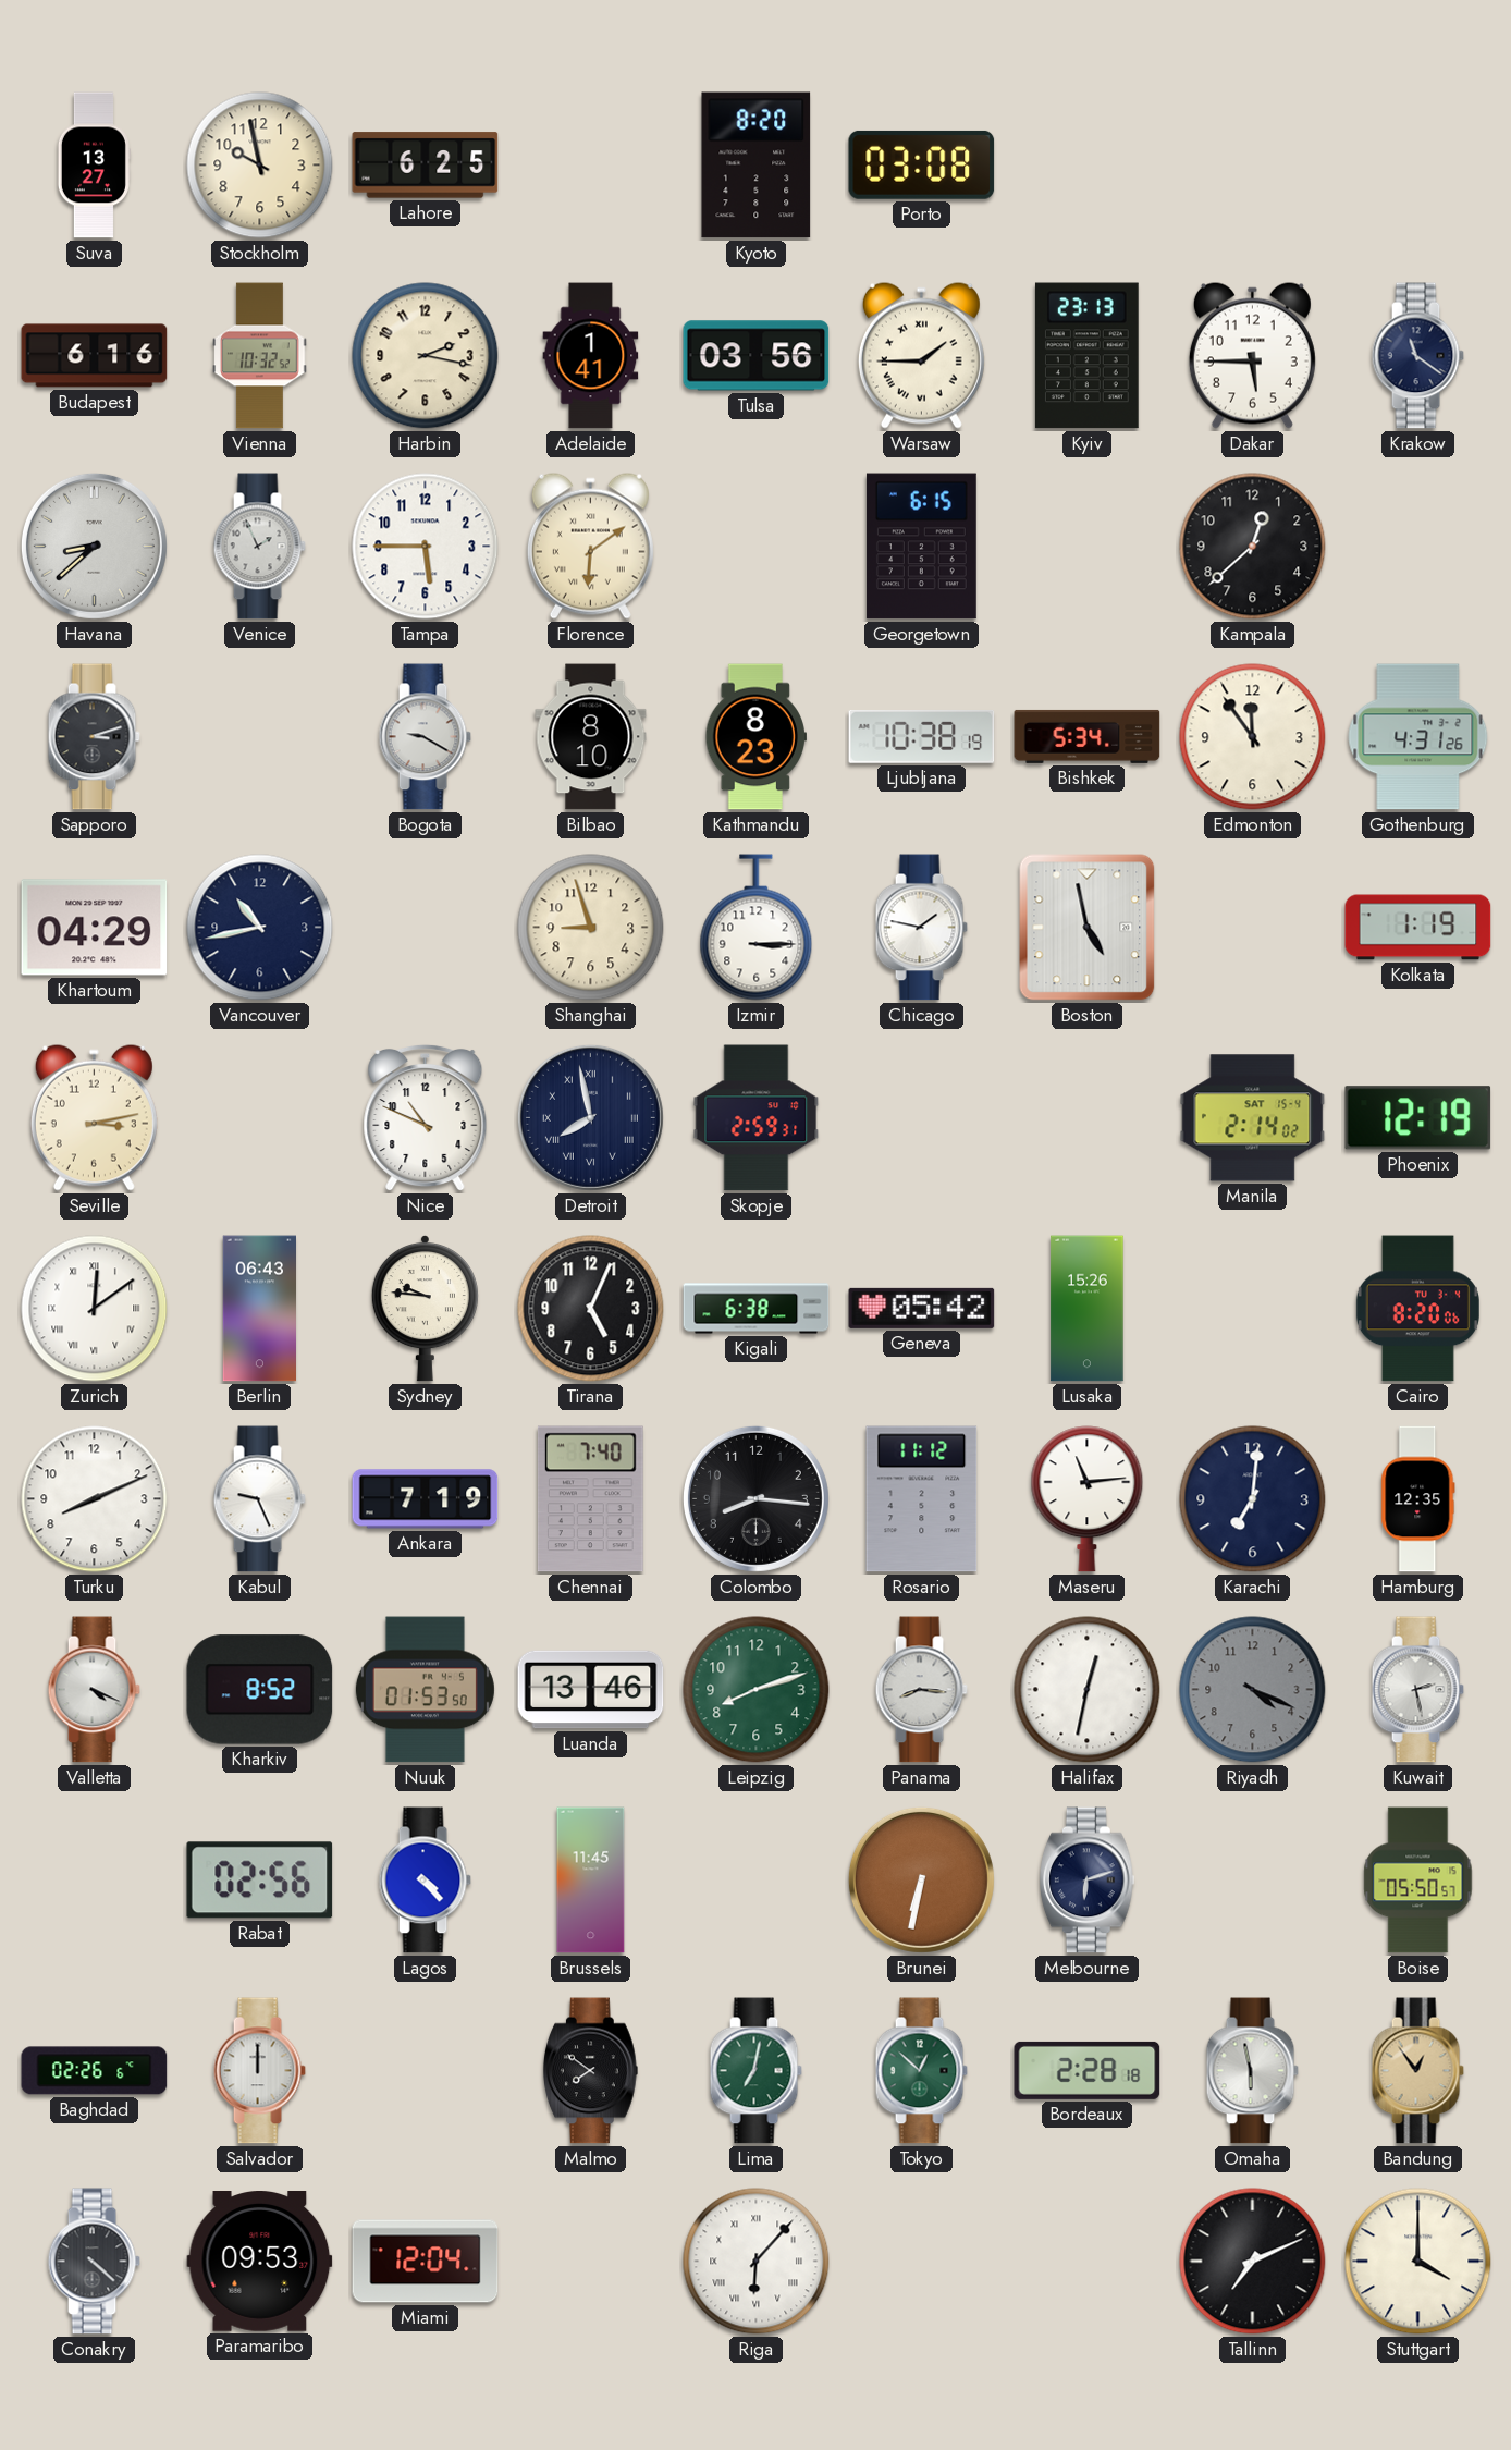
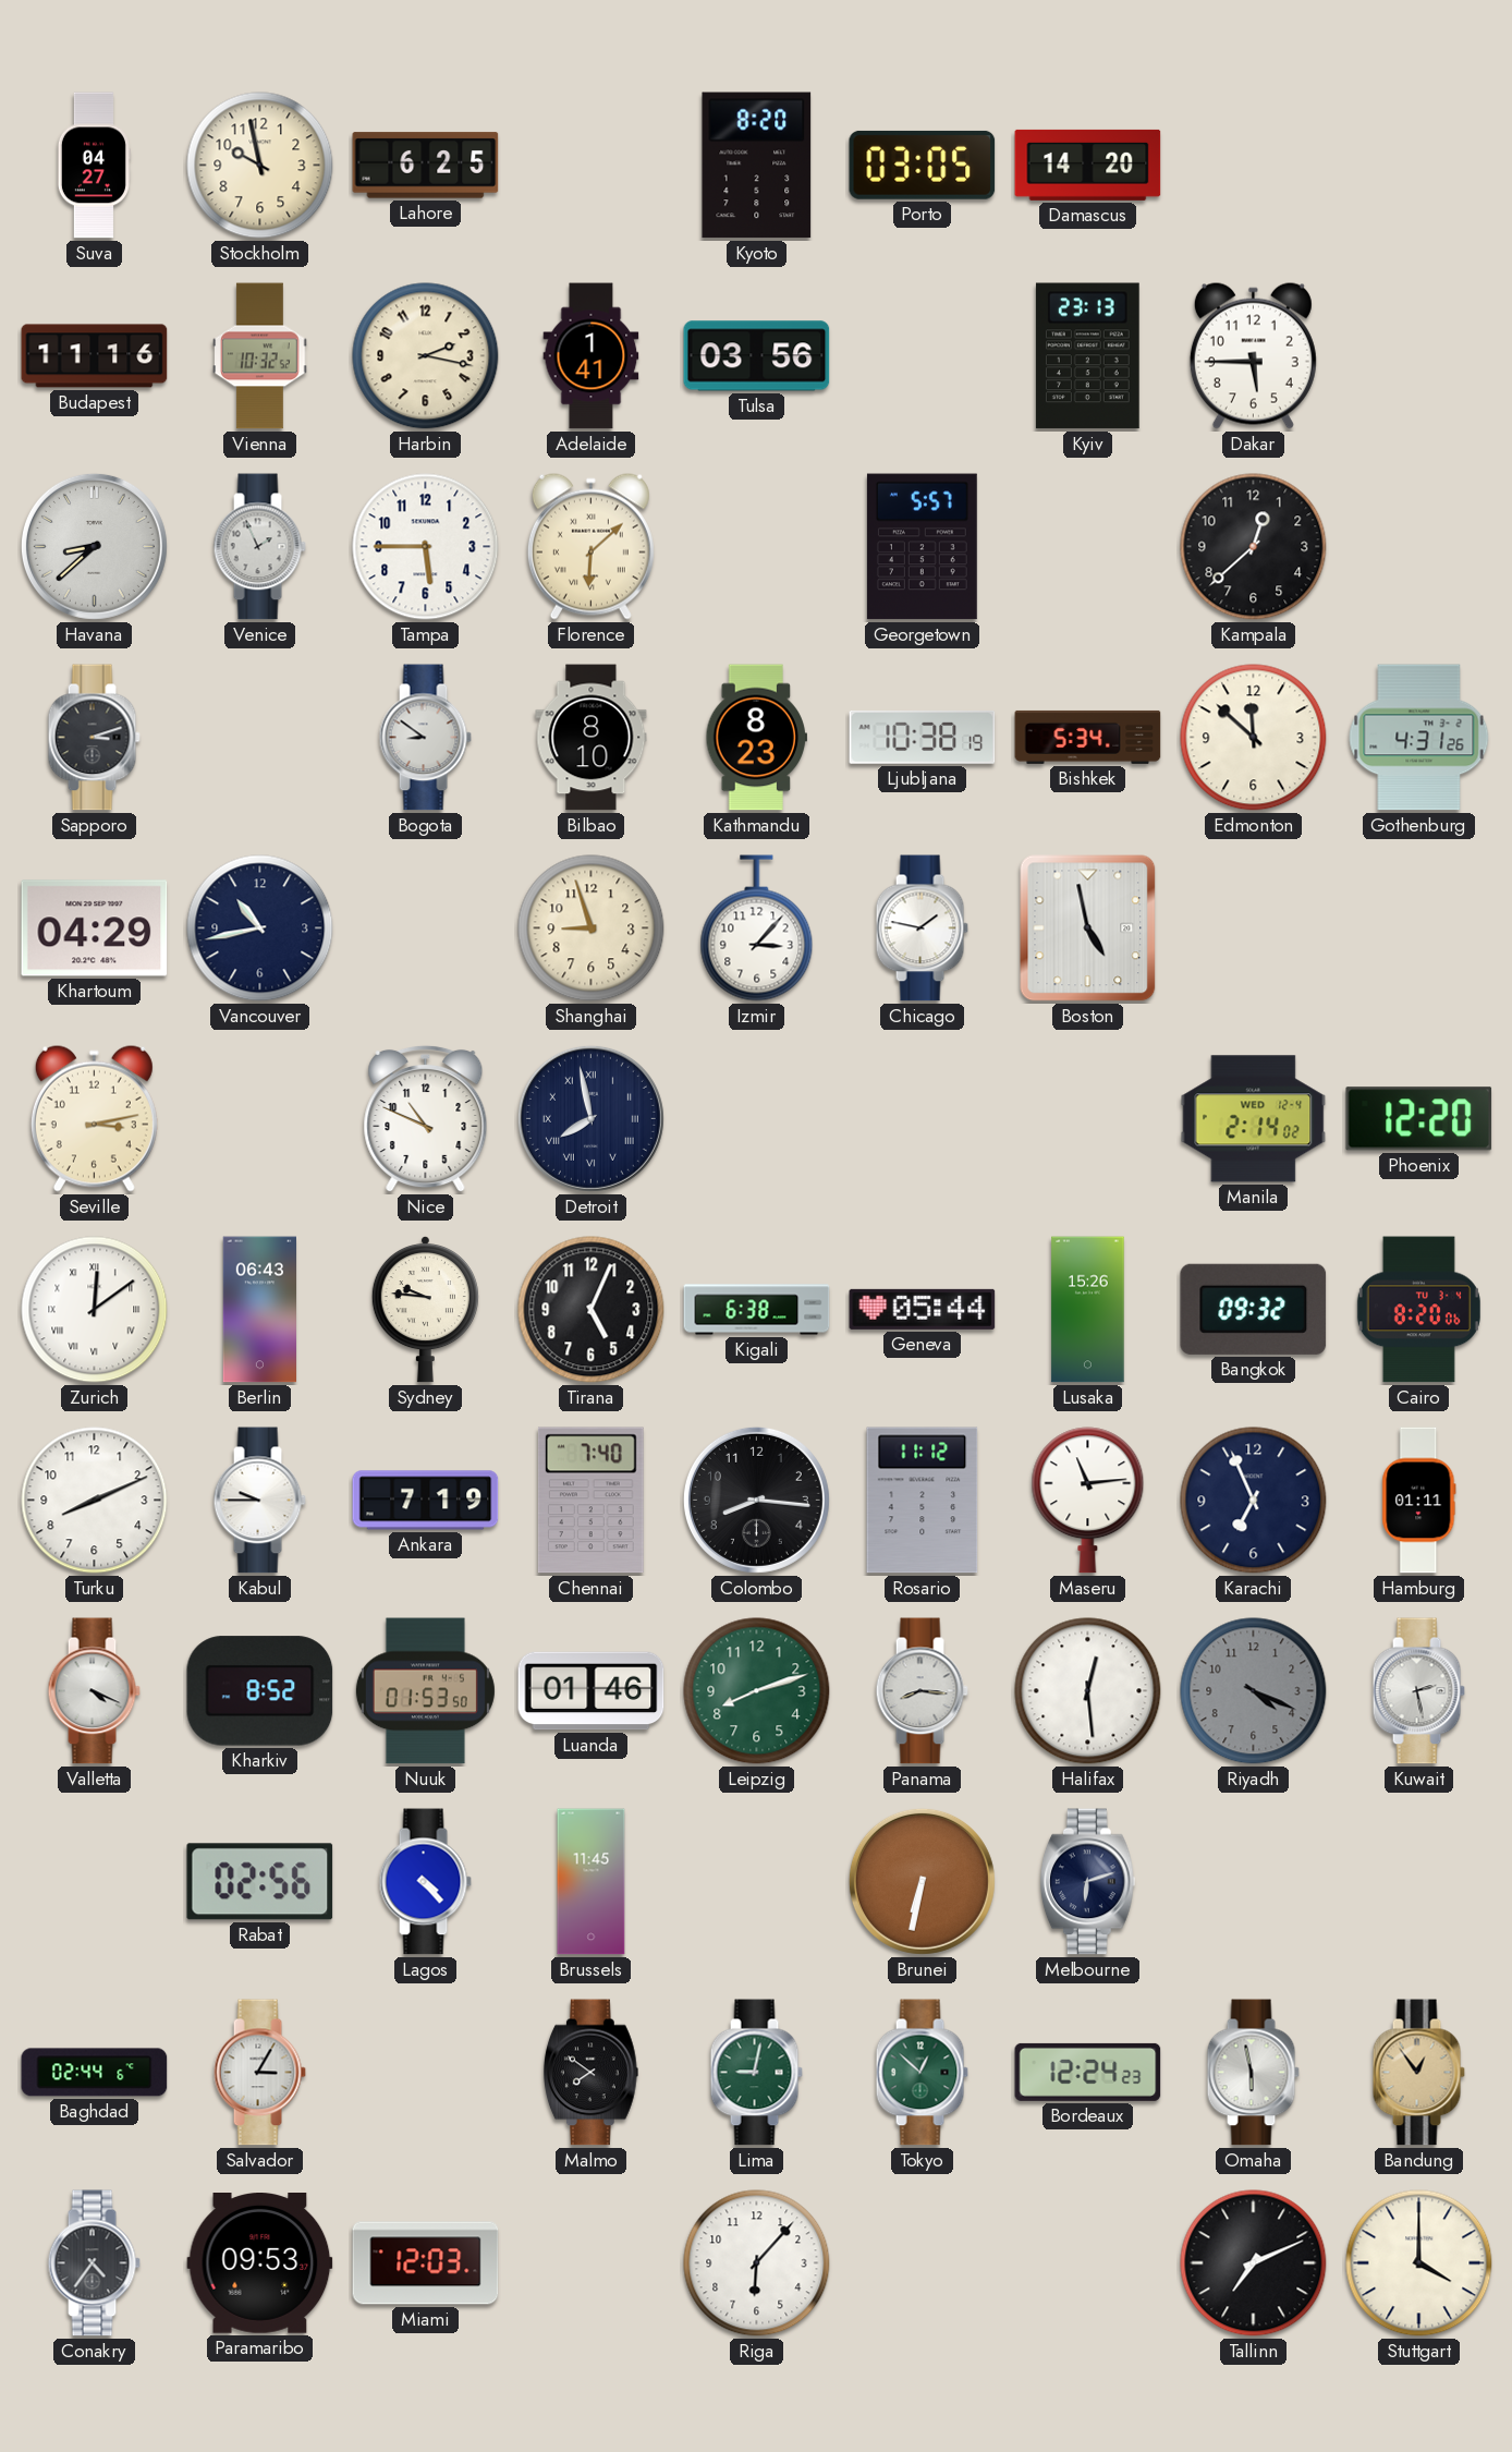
Suva: 13:27 -> 04:27
Porto: 03:08 -> 03:05
Damascus: none -> 14:20
Budapest: 6:16 -> 11:16
Warsaw: 1:45 -> none
Krakow: 11:21 -> none
Florence: 6:09 -> 6:08
Georgetown: 6:15 -> 5:57
Bogota: 9:20 -> 8:51
Edmonton: 11:54 -> 11:52
Izmir: 3:15 -> 3:07
Kolkata: 1:19 -> none
Skopje: 2:59 -> none
Manila date: SAT 15-4 -> WED 12-4
Phoenix: 12:19 -> 12:20
Geneva: 05:42 -> 05:44
Bangkok: none -> 09:32
Kabul: 9:26 -> 9:45
Karachi: 7:01 -> 6:56
Hamburg: 12:35 -> 01:11
Luanda: 13:46 -> 01:46
Halifax: 12:32 -> 12:29
Boise: 05:50 -> none
Baghdad: 02:26 -> 02:44
Salvador: 12:00 -> 3:05
Lima: 7:02 -> 9:02
Bordeaux: 2:28 -> 12:24
Conakry: 4:22 -> 4:36
Miami: 12:04 -> 12:03
Riga numerals: Roman -> Arabic
